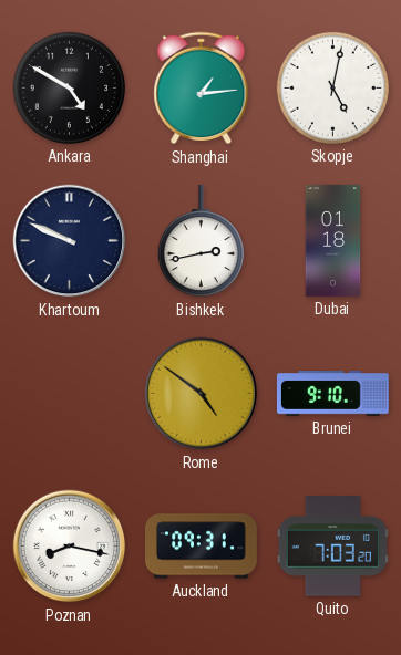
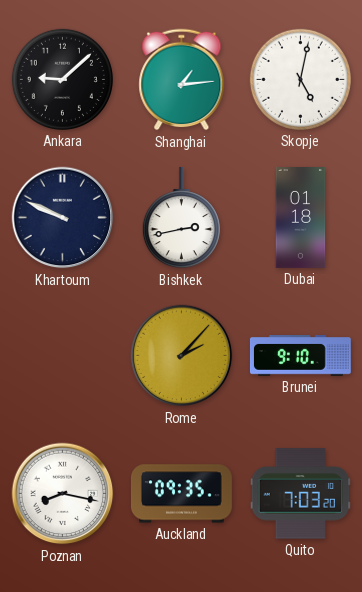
Ankara: 4:50 -> 9:08
Rome: 4:51 -> 2:07
Auckland: 09:31 -> 09:35
